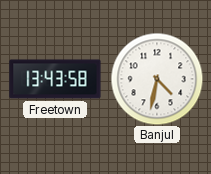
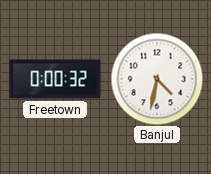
Freetown: 13:43 -> 0:00
